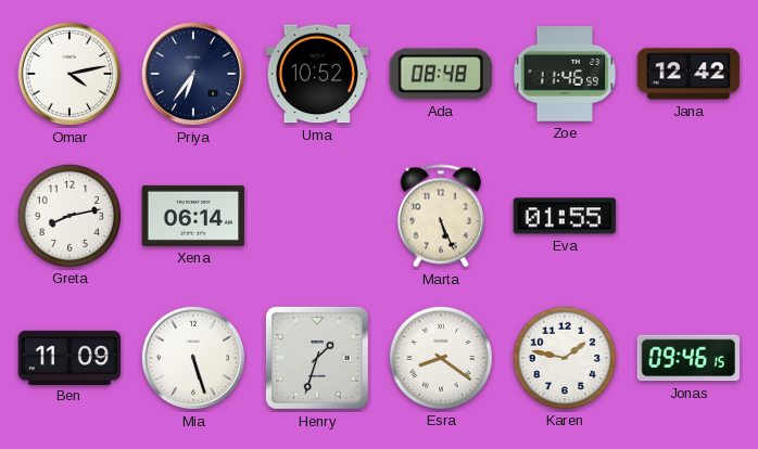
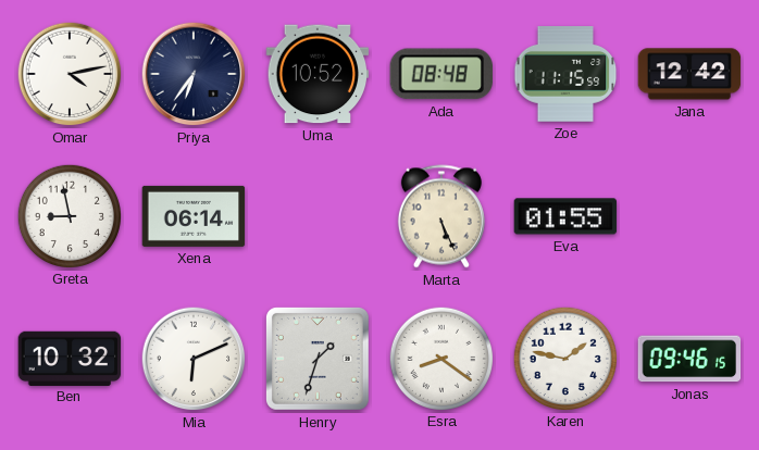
Zoe: 11:46 -> 11:15
Greta: 8:13 -> 8:58
Ben: 11:09 -> 10:32
Mia: 5:27 -> 6:11
